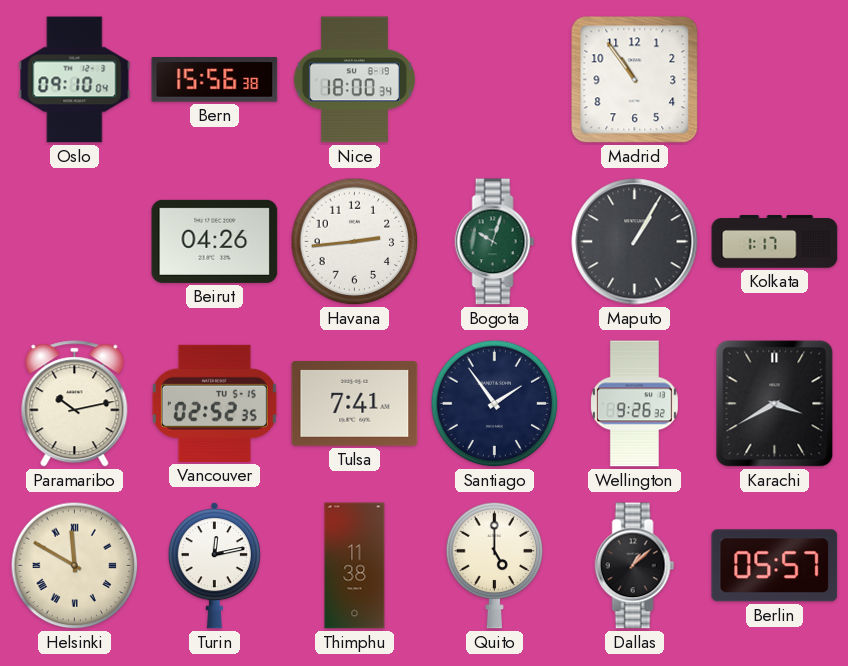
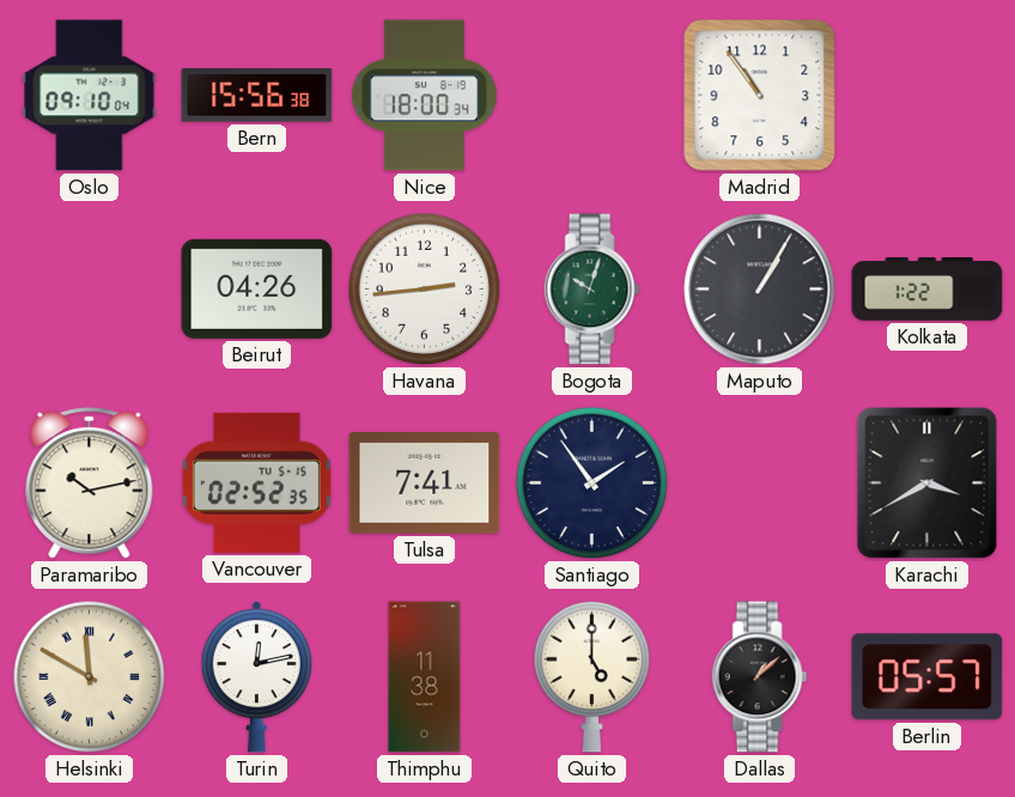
Kolkata: 1:17 -> 1:22
Wellington: 9:26 -> none
